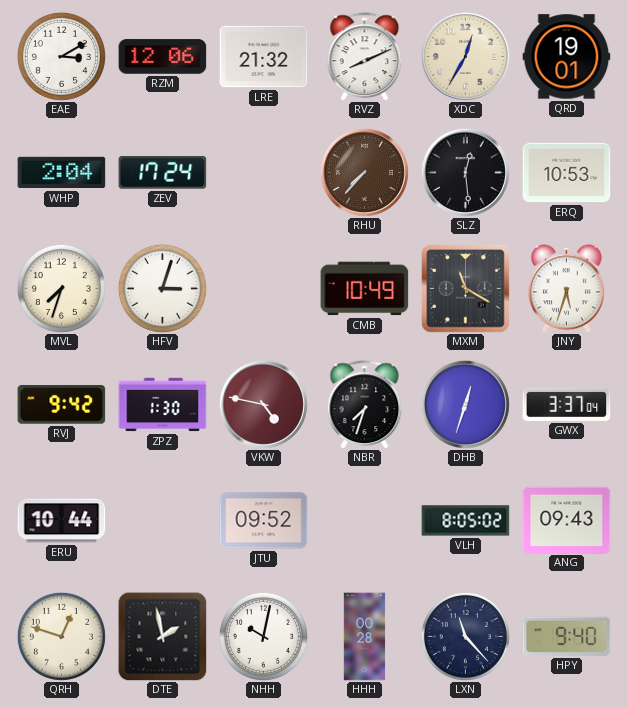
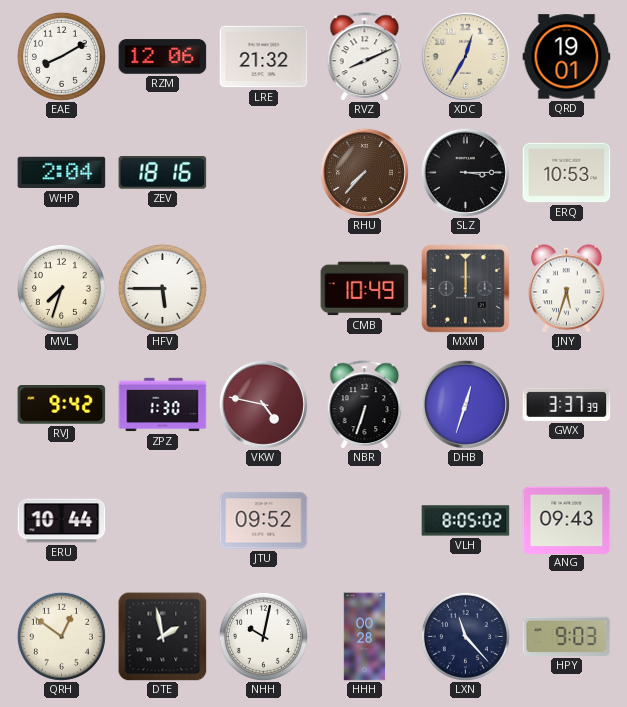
EAE: 3:10 -> 8:10
ZEV: 17:24 -> 18:16
SLZ: 12:29 -> 3:15
HFV: 3:03 -> 5:45
MXM: 11:20 -> 12:00
NBR: 7:33 -> 6:33
GWX: 3:37:04 -> 3:37:39
QRH: 12:48 -> 12:51
HPY: 9:40 -> 9:03
